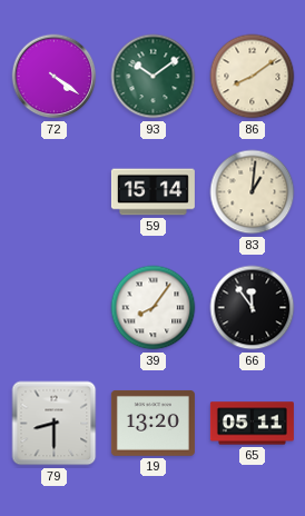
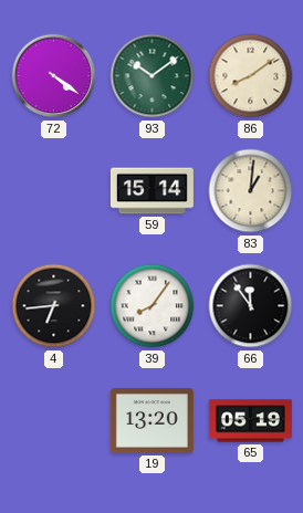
4: none -> 6:44
79: 8:30 -> none
65: 05:11 -> 05:19
